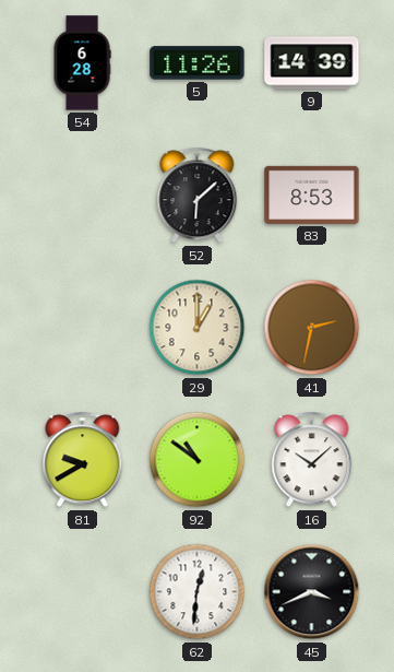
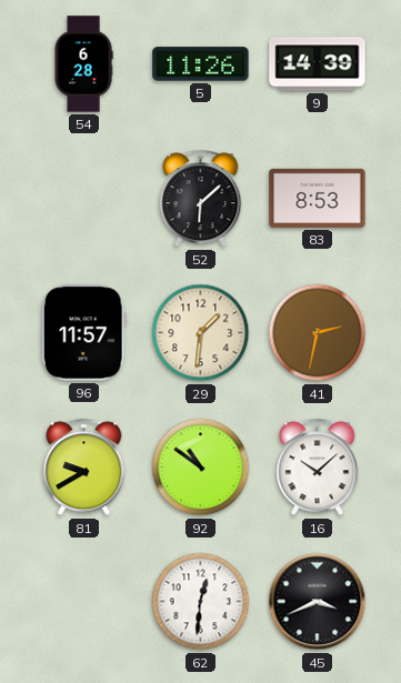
96: none -> 11:57
29: 1:00 -> 1:31
